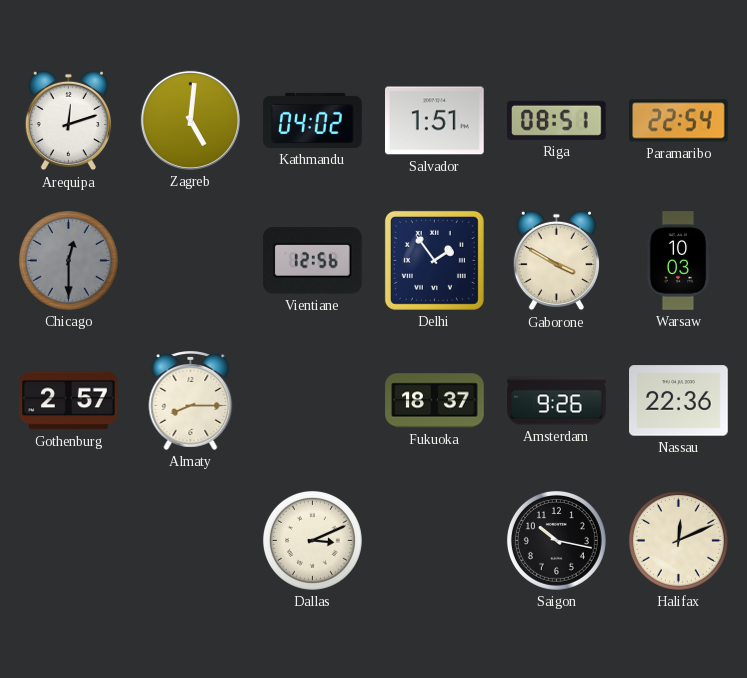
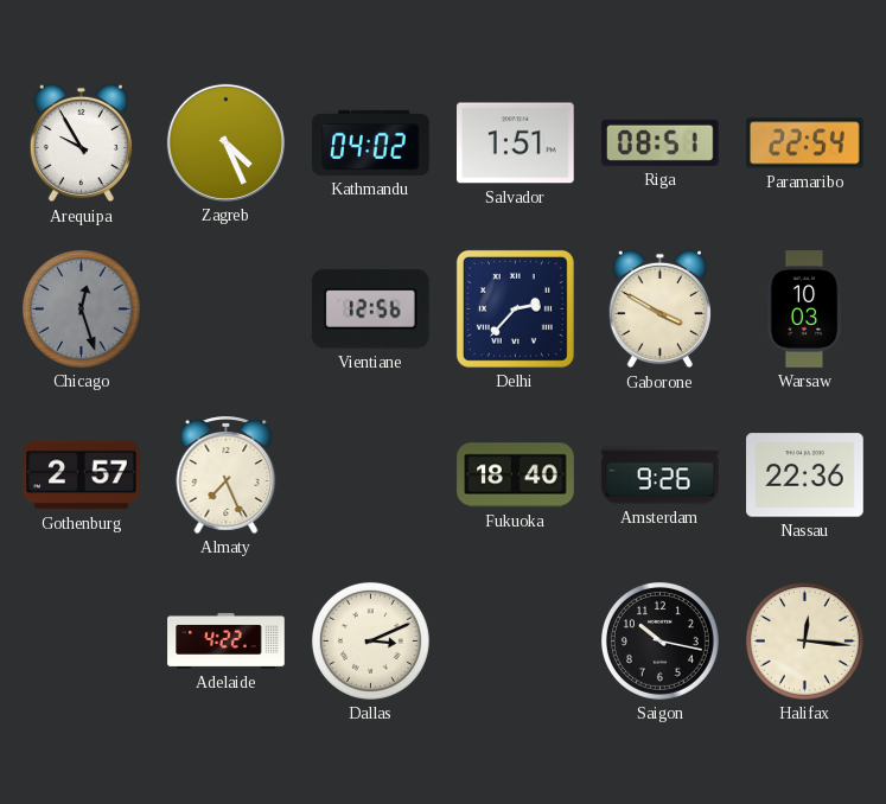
Arequipa: 12:12 -> 9:55
Zagreb: 5:01 -> 4:26
Chicago: 12:30 -> 12:27
Delhi: 1:54 -> 2:37
Almaty: 8:15 -> 7:26
Fukuoka: 18:37 -> 18:40
Adelaide: none -> 4:22
Halifax: 12:11 -> 12:16
